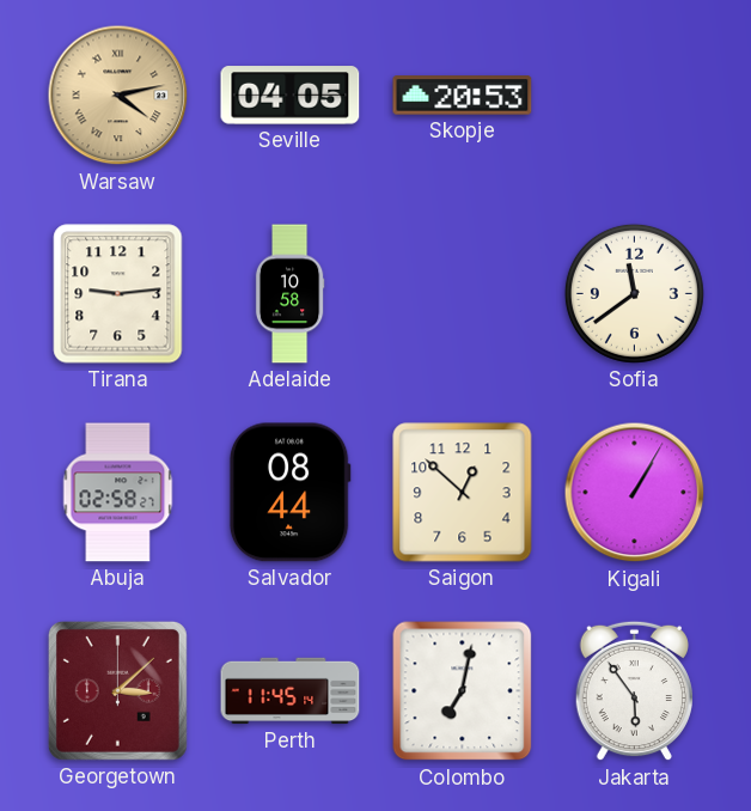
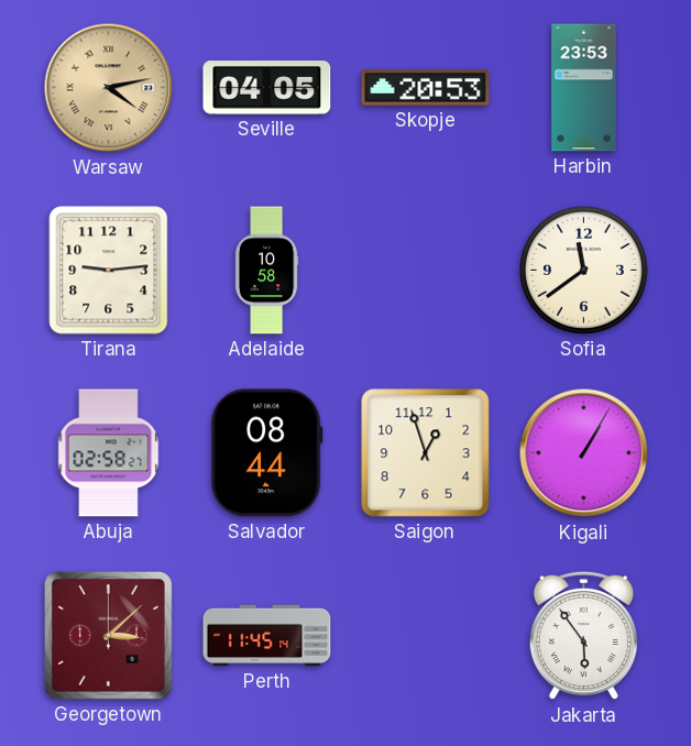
Harbin: none -> 23:53
Saigon: 12:52 -> 12:57
Colombo: 7:02 -> none
